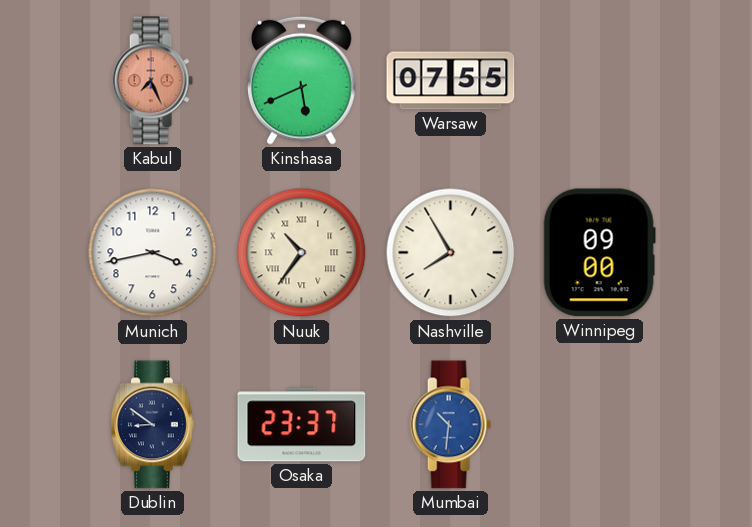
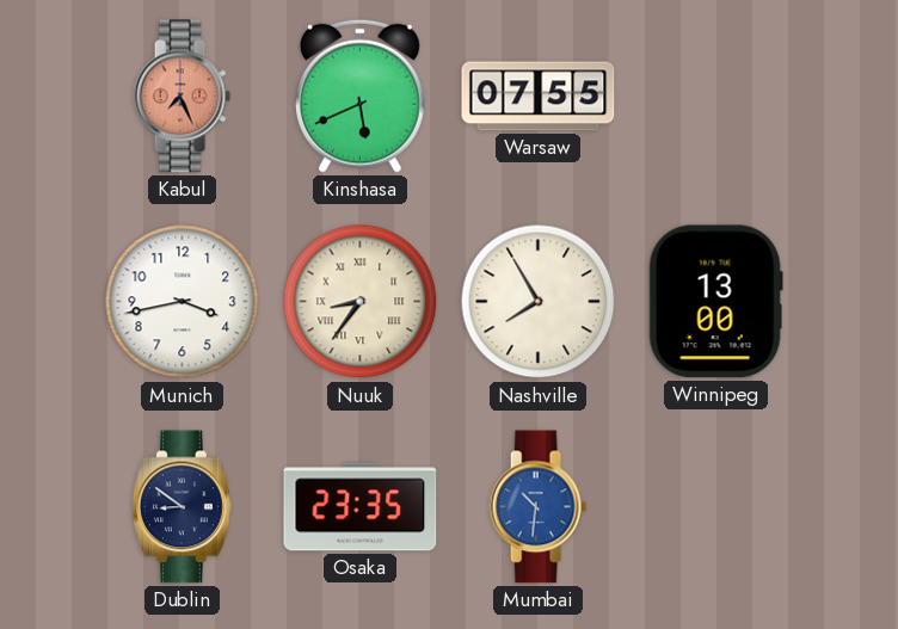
Nuuk: 10:36 -> 8:36
Winnipeg: 09:00 -> 13:00
Osaka: 23:37 -> 23:35
